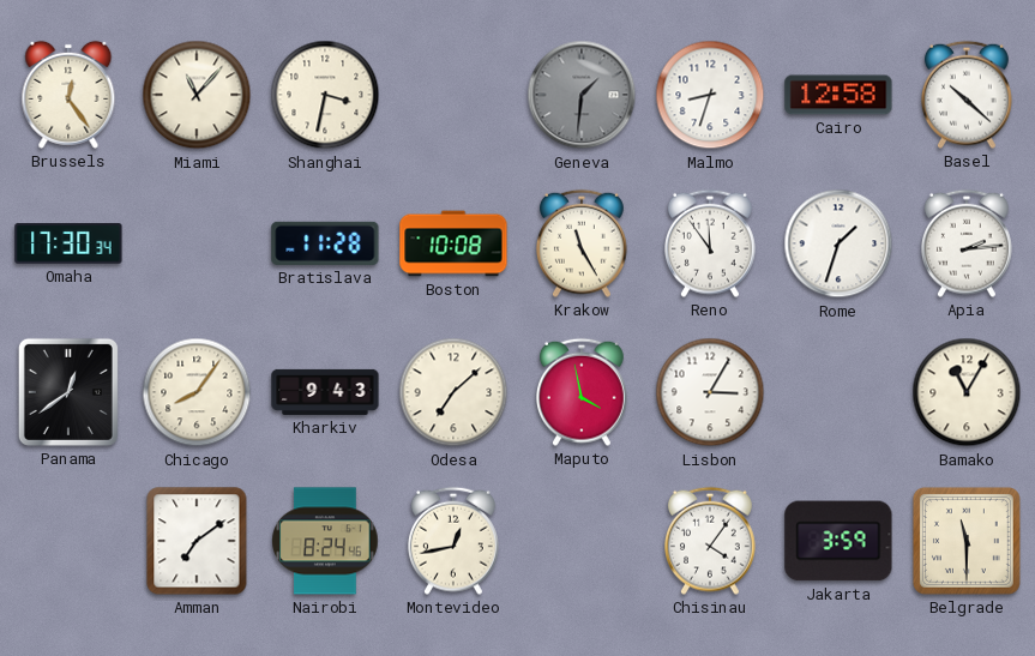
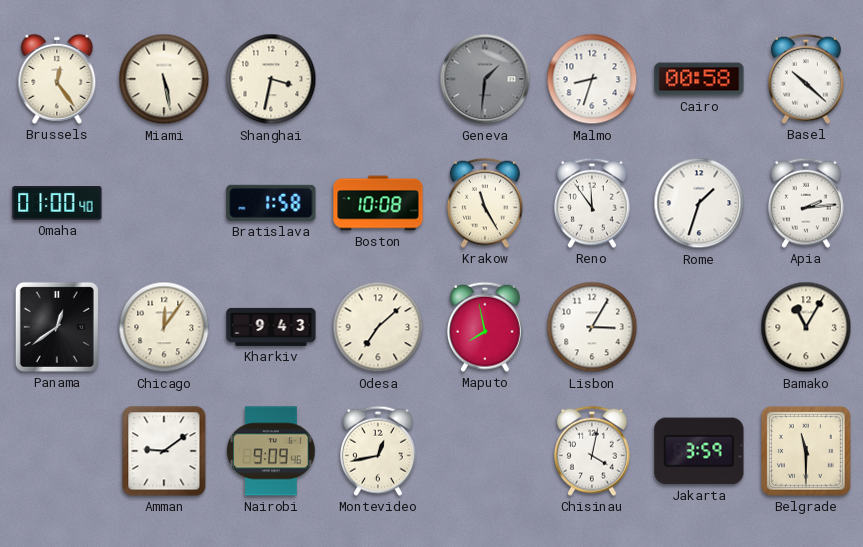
Miami: 11:07 -> 5:28
Cairo: 12:58 -> 00:58
Omaha: 17:30 -> 01:00
Bratislava: 11:28 -> 1:58
Chicago: 8:06 -> 12:06
Maputo: 3:58 -> 7:58
Amman: 7:09 -> 9:09
Nairobi: 8:24 -> 9:09
Chisinau: 4:06 -> 4:02
